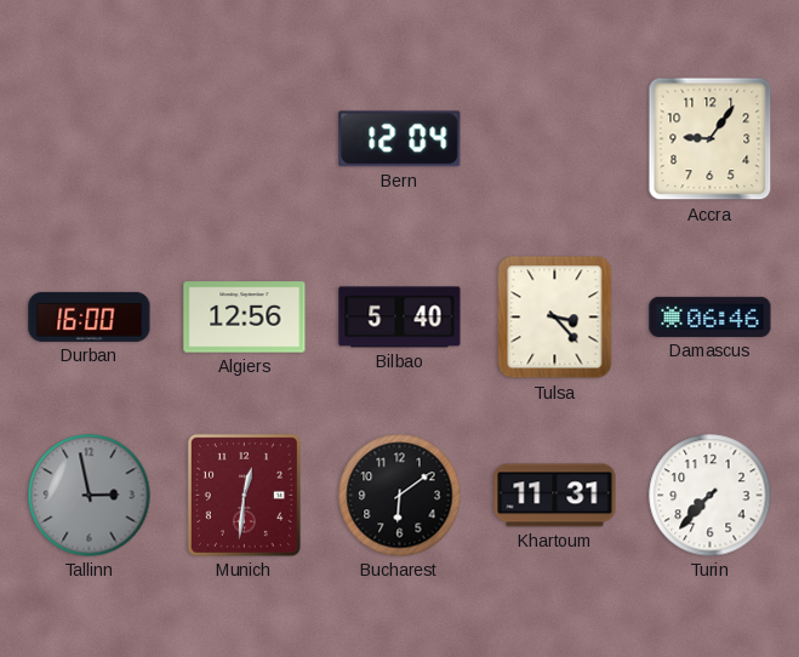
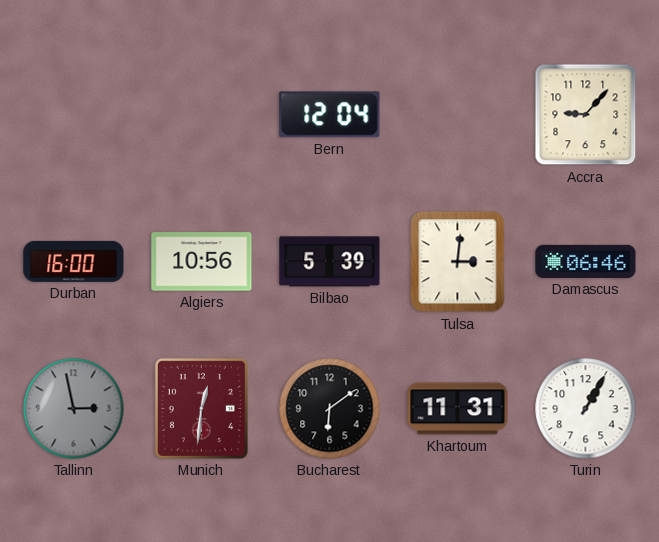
Accra: 9:06 -> 9:07
Algiers: 12:56 -> 10:56
Bilbao: 5:40 -> 5:39
Tulsa: 3:23 -> 3:01
Turin: 7:37 -> 1:05
